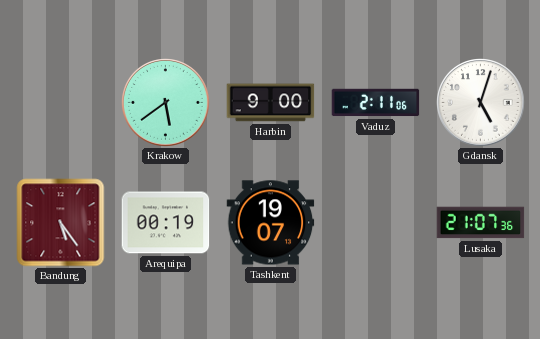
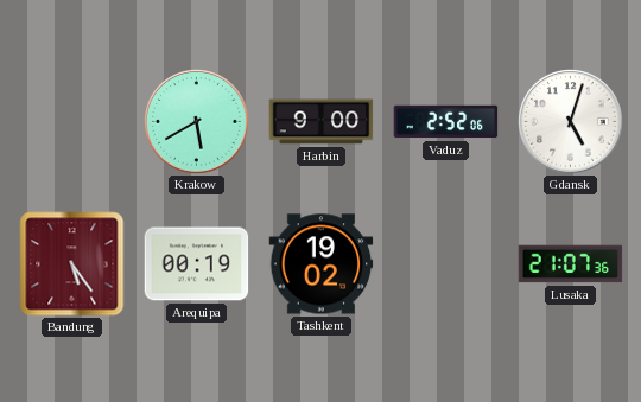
Krakow: 5:39 -> 5:40
Vaduz: 2:11 -> 2:52
Tashkent: 19:07 -> 19:02
